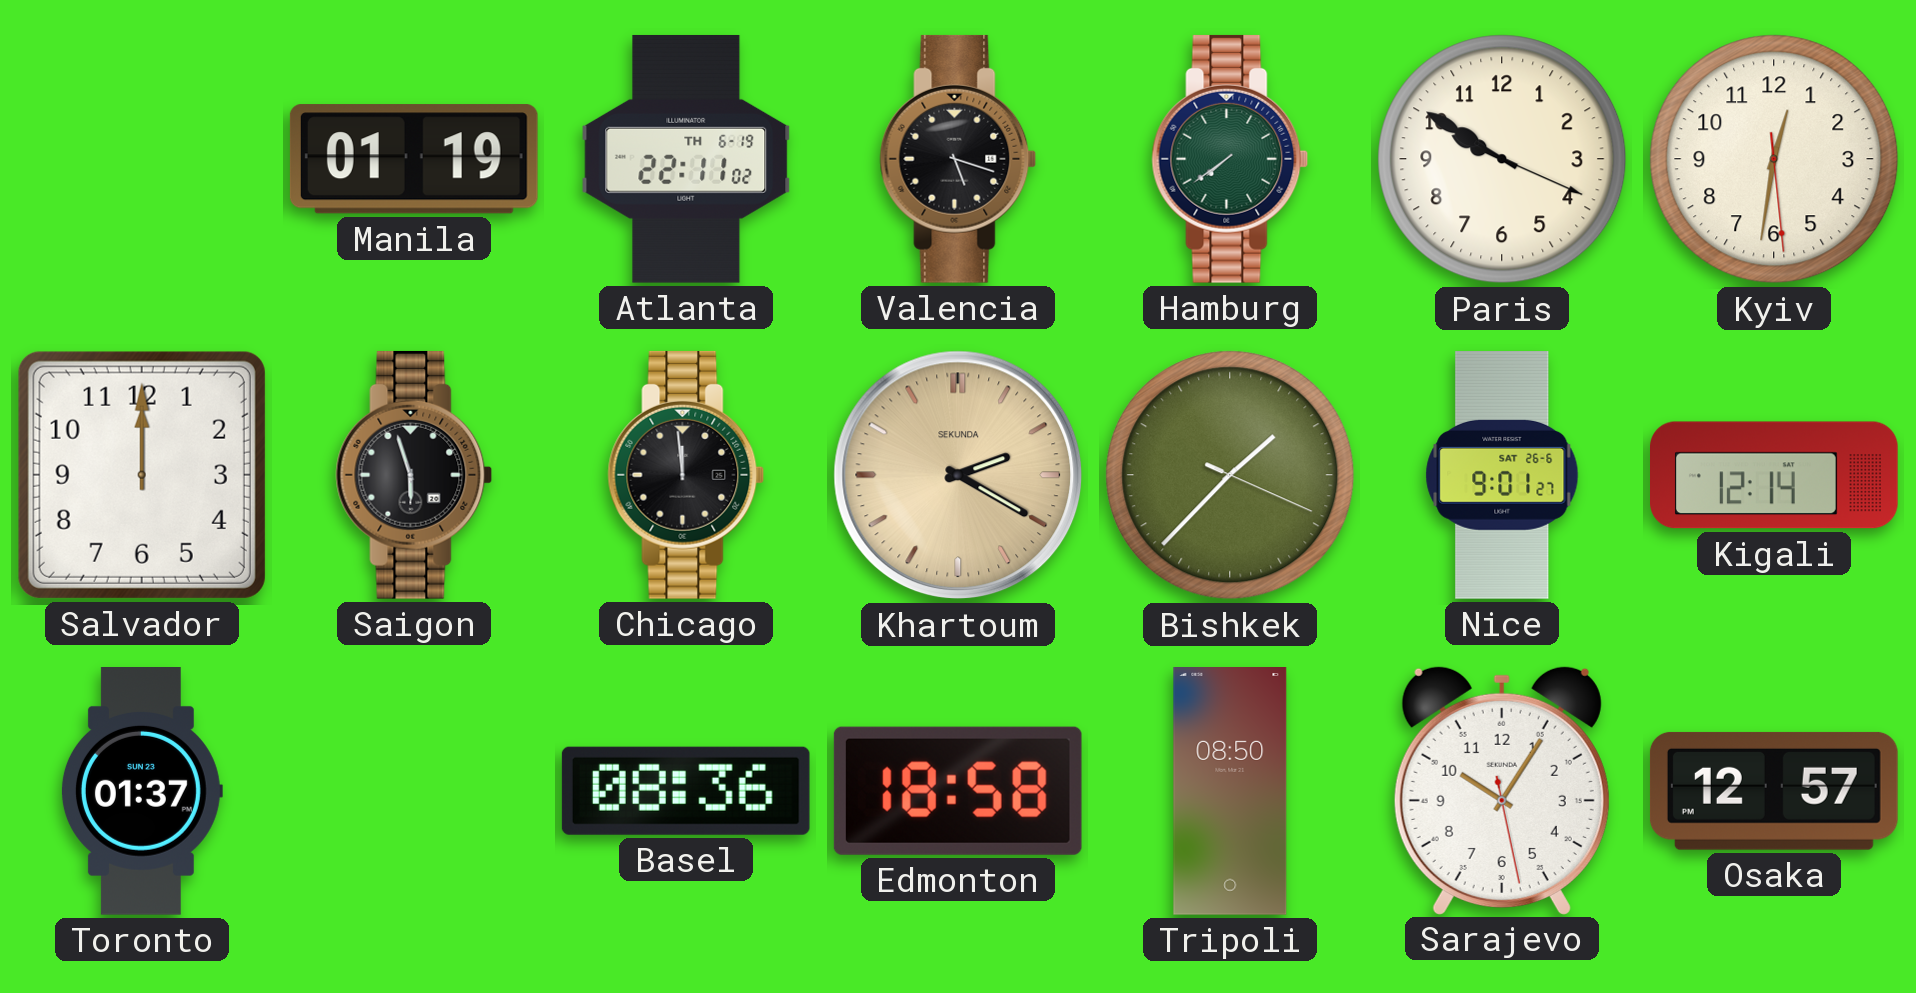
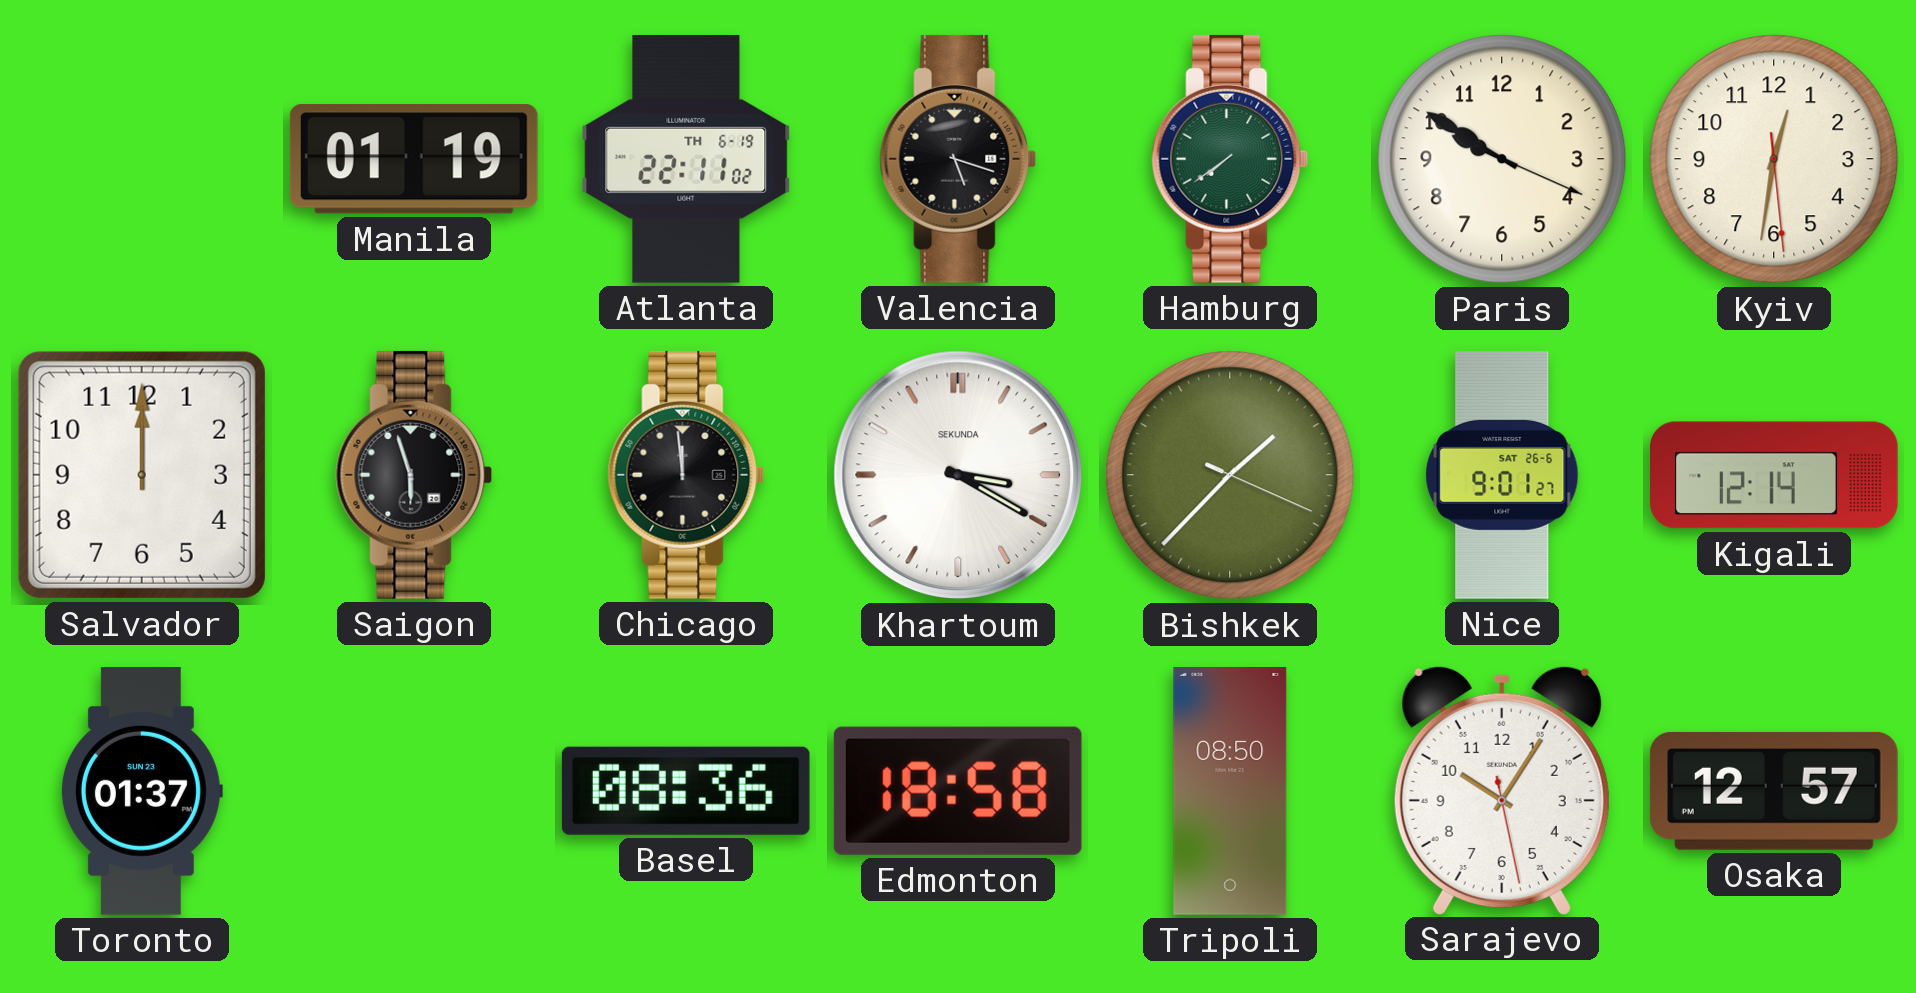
Khartoum: 2:20 -> 3:20
Khartoum dial: champagne -> white
